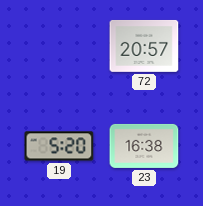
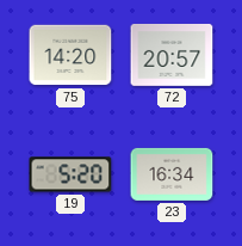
75: none -> 14:20
23: 16:38 -> 16:34
